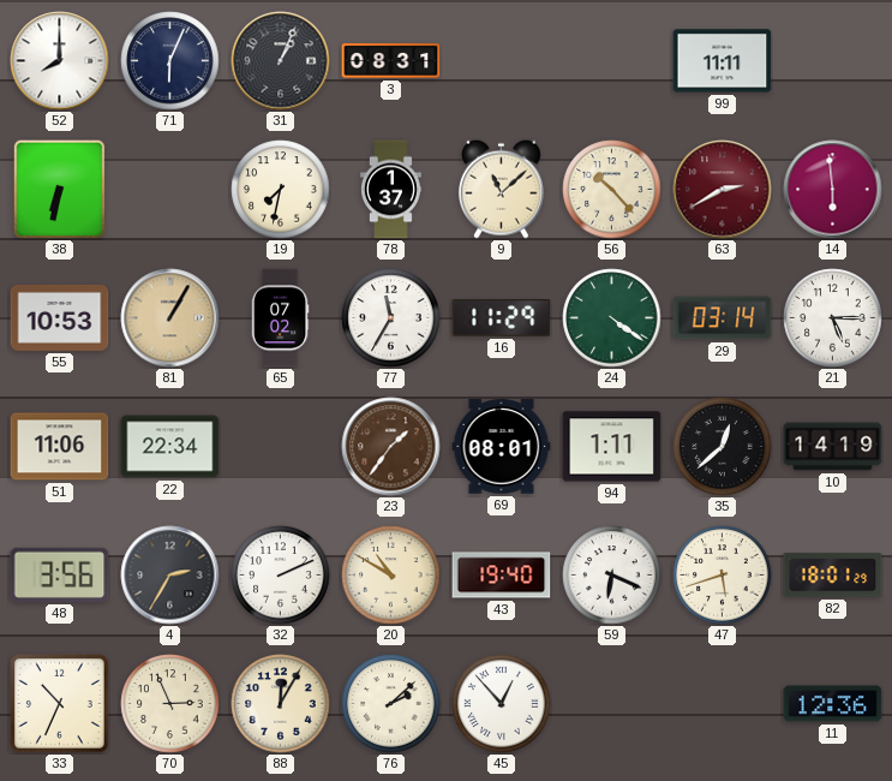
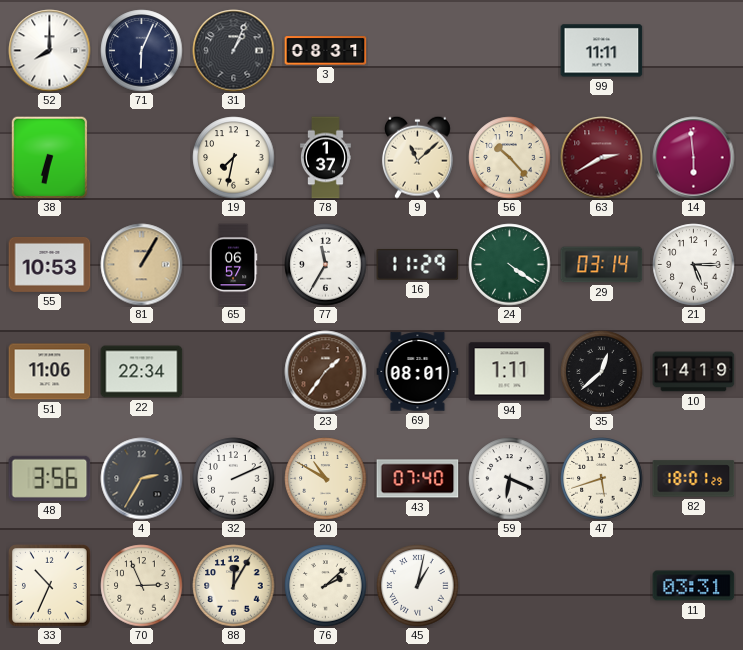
65: 07:02 -> 06:57
43: 19:40 -> 07:40
45: 12:53 -> 1:02
11: 12:36 -> 03:31
